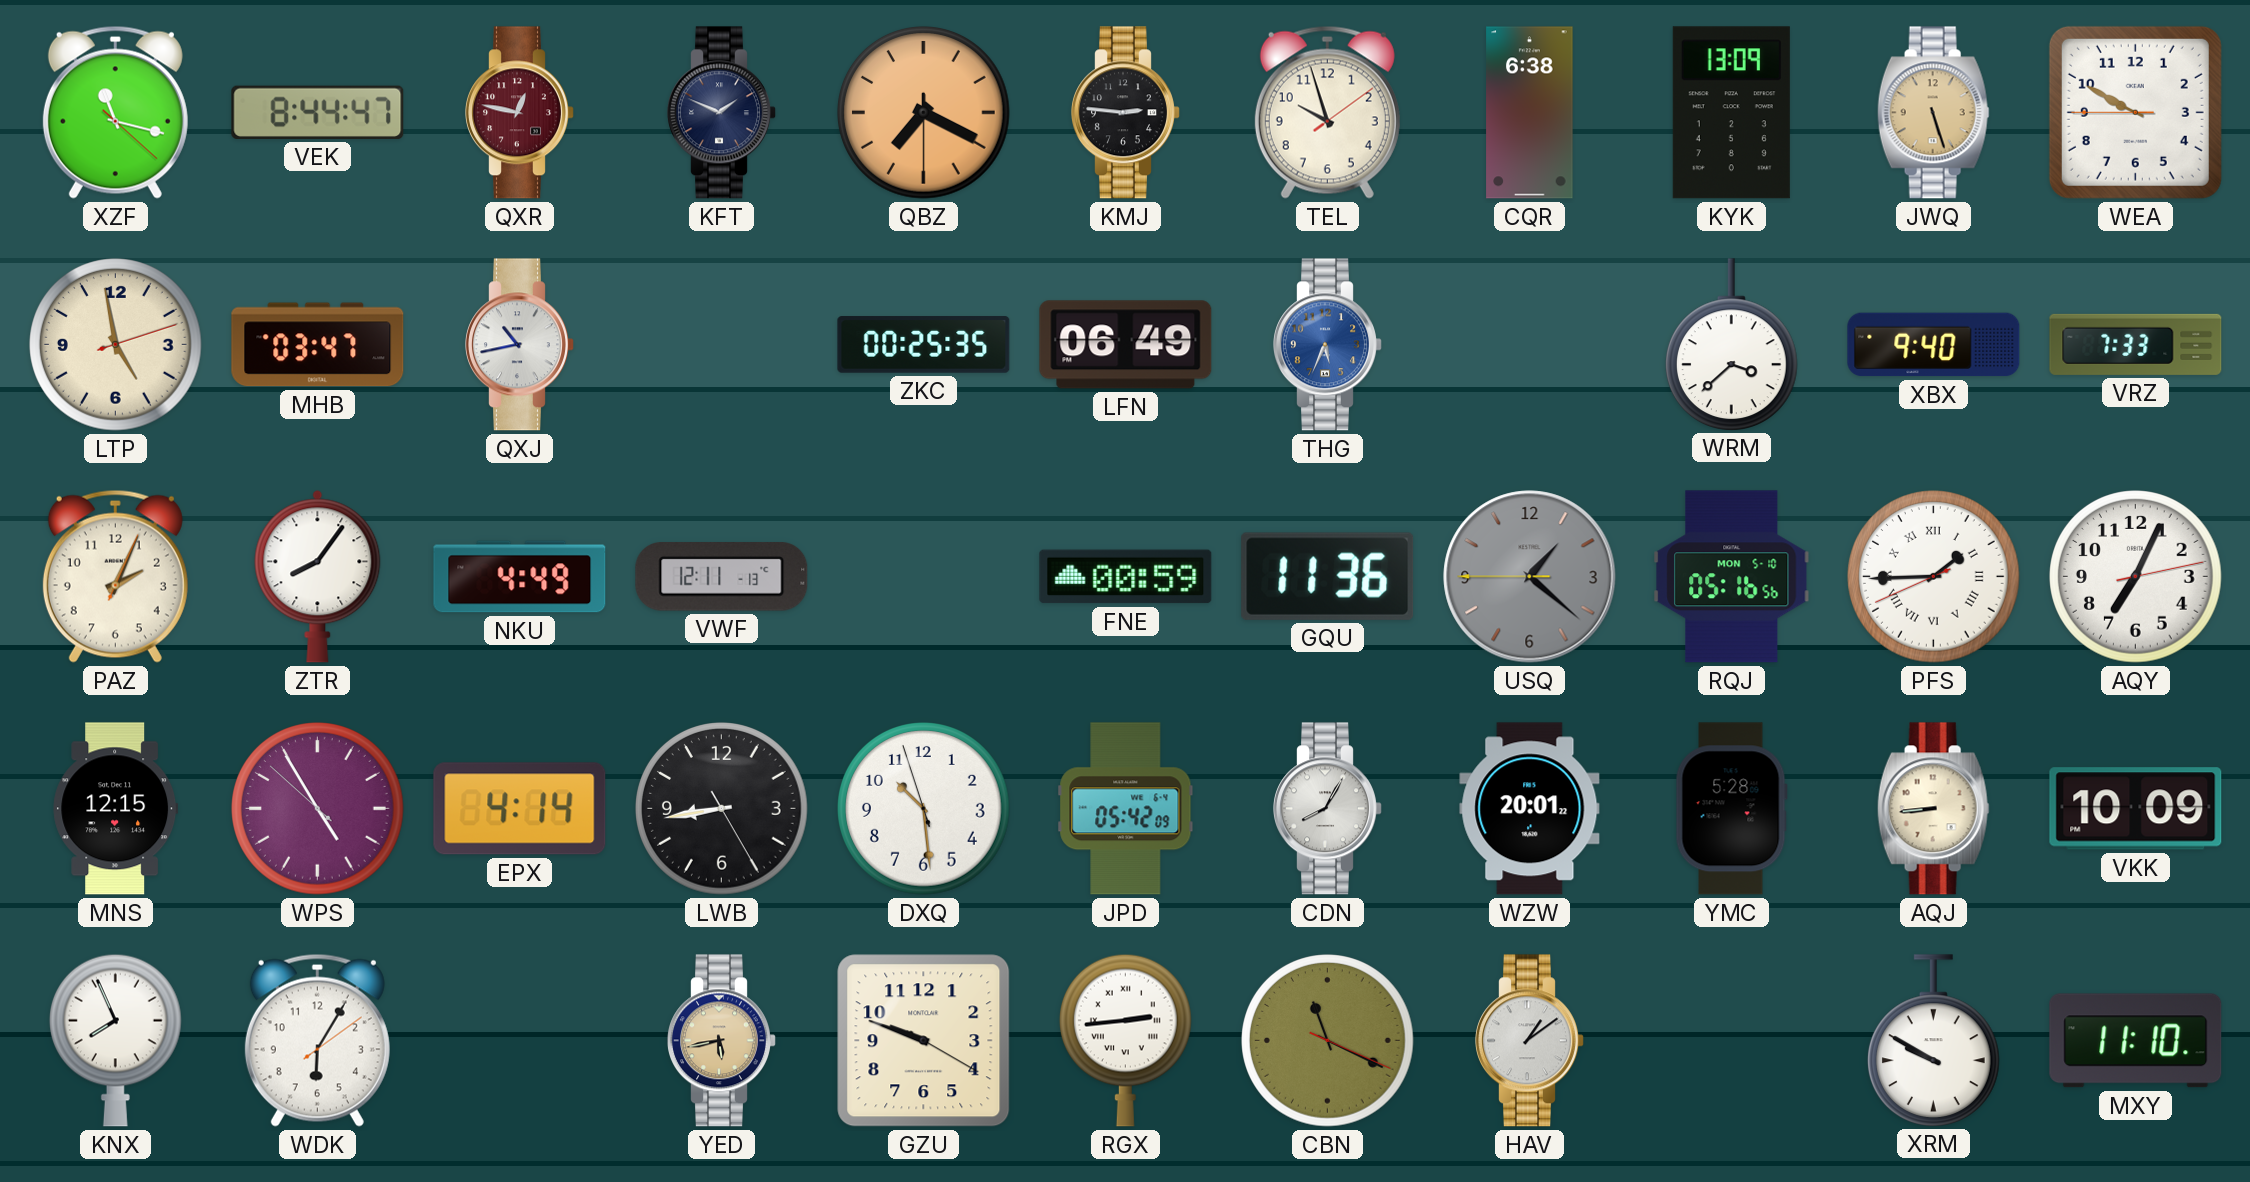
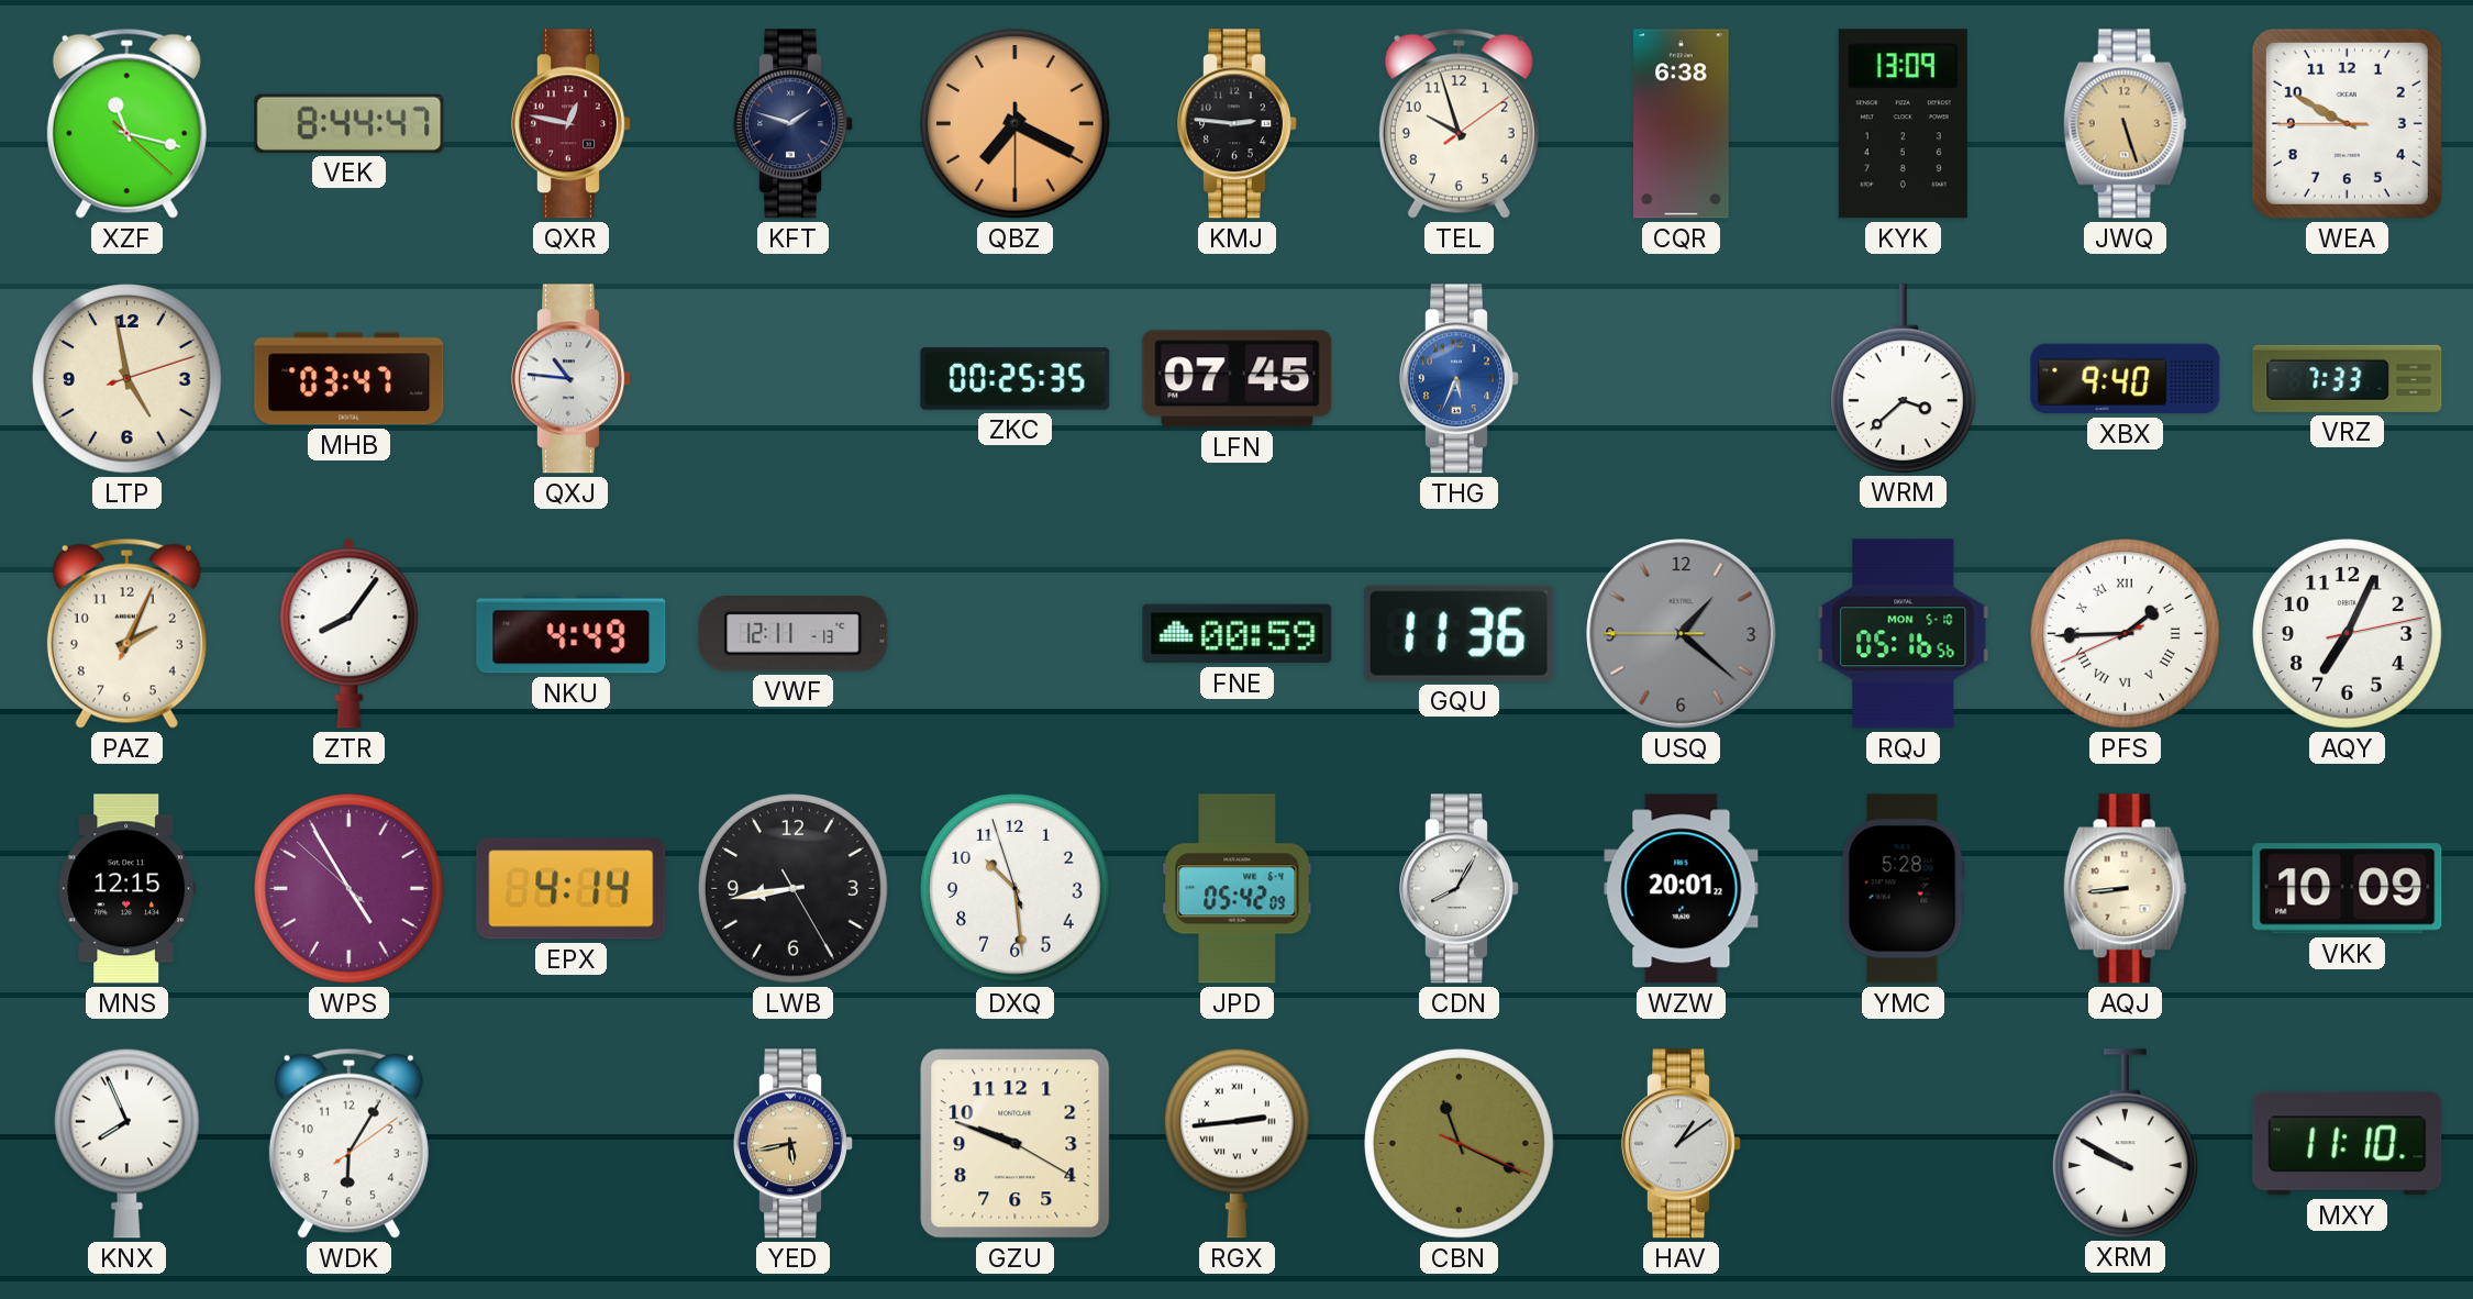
KFT: 1:49 -> 1:48
QXJ: 10:43 -> 10:46
LFN: 06:49 -> 07:45
